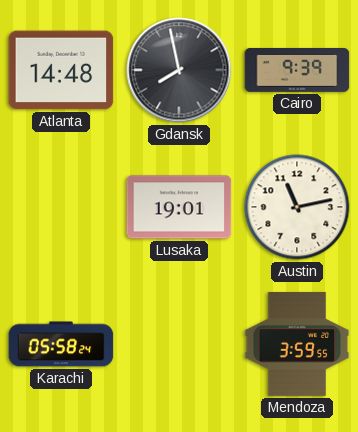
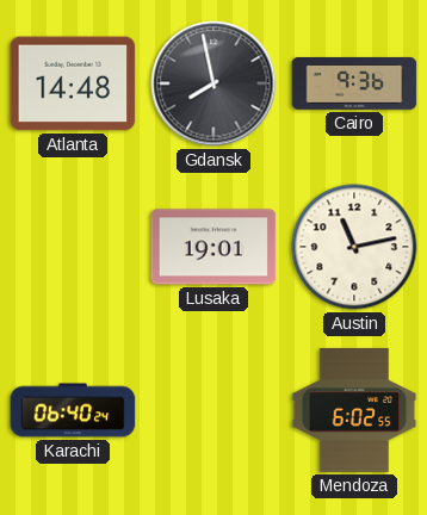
Cairo: 9:39 -> 9:36
Karachi: 05:58 -> 06:40
Mendoza: 3:59 -> 6:02
